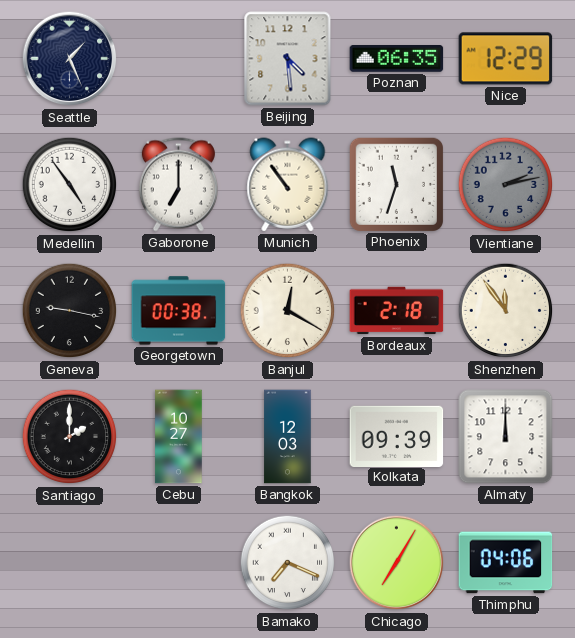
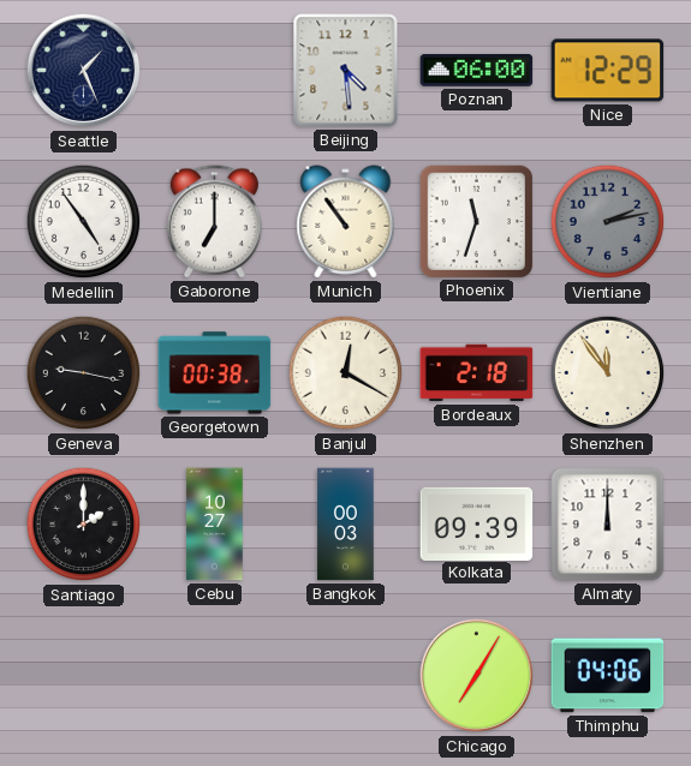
Poznan: 06:35 -> 06:00
Bangkok: 12:03 -> 00:03
Bamako: 7:19 -> none
